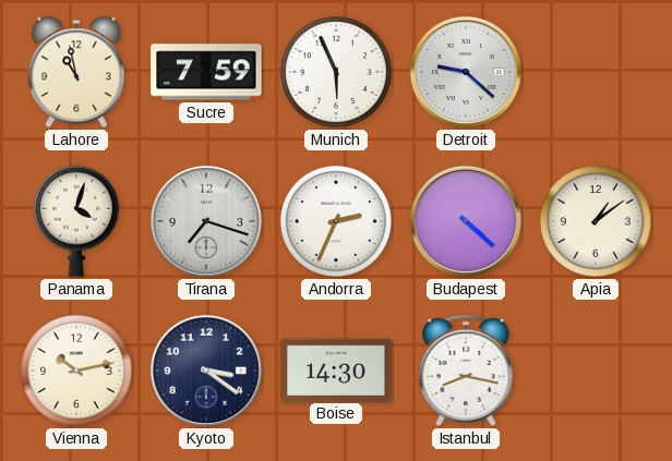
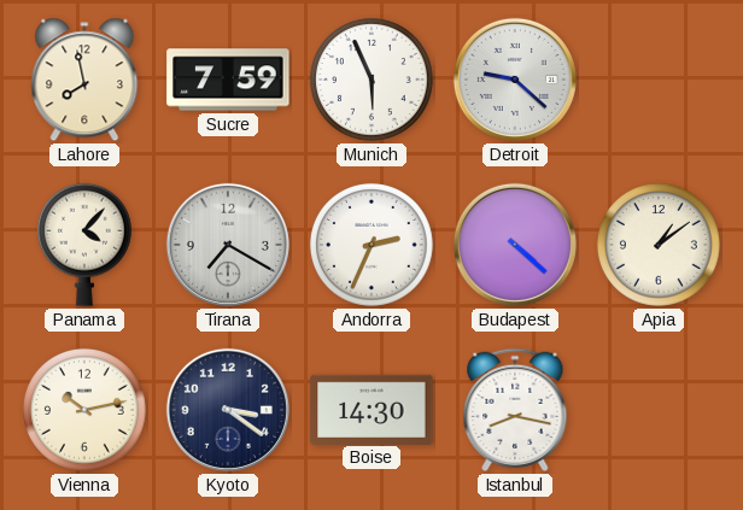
Lahore: 10:58 -> 7:58
Panama: 4:03 -> 4:07
Tirana: 7:18 -> 7:20
